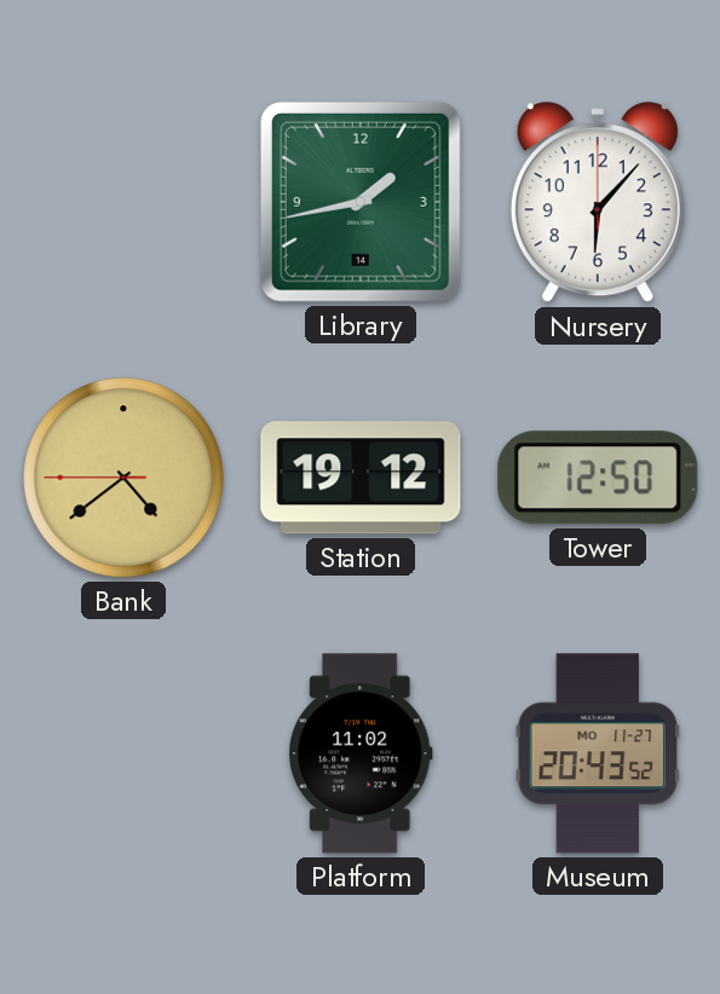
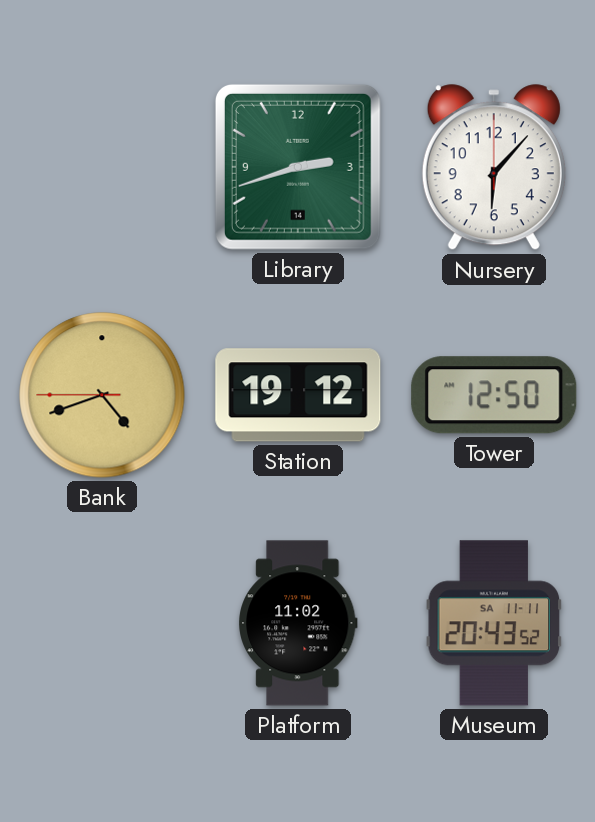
Library: 1:43 -> 2:42
Bank: 4:38 -> 4:41
Museum date: MO 11-27 -> SA 11-11
